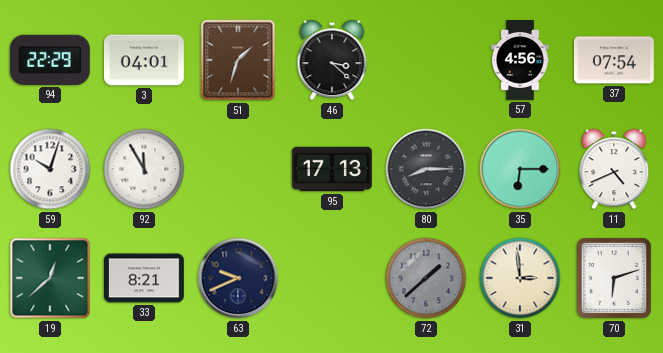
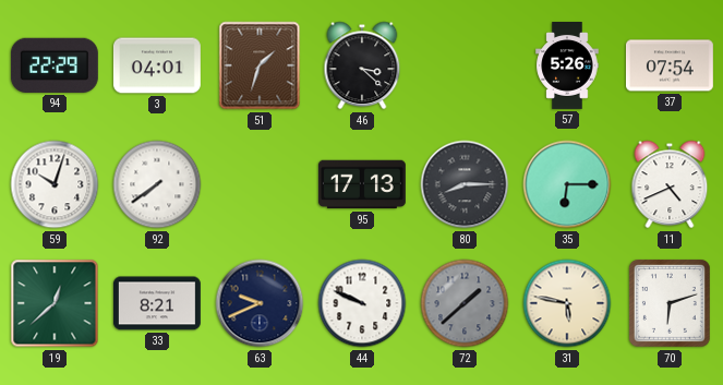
57: 4:56 -> 5:26
92: 11:55 -> 7:39
44: none -> 9:49
31: 2:59 -> 5:47
